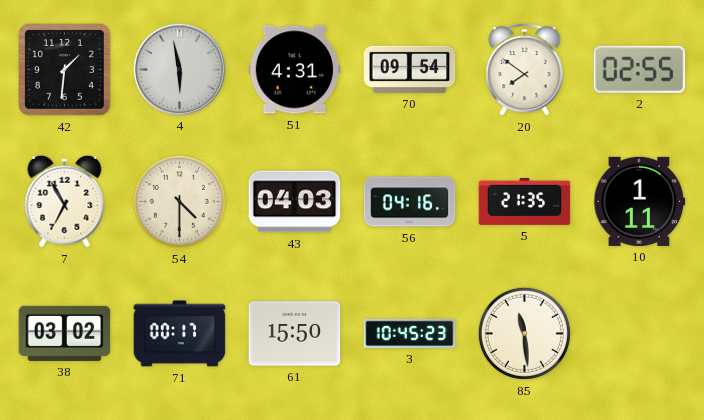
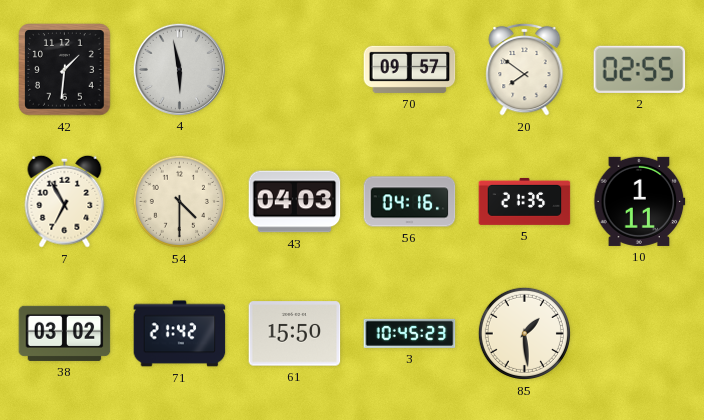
51: 4:31 -> none
70: 09:54 -> 09:57
71: 00:17 -> 21:42
85: 11:29 -> 1:29
